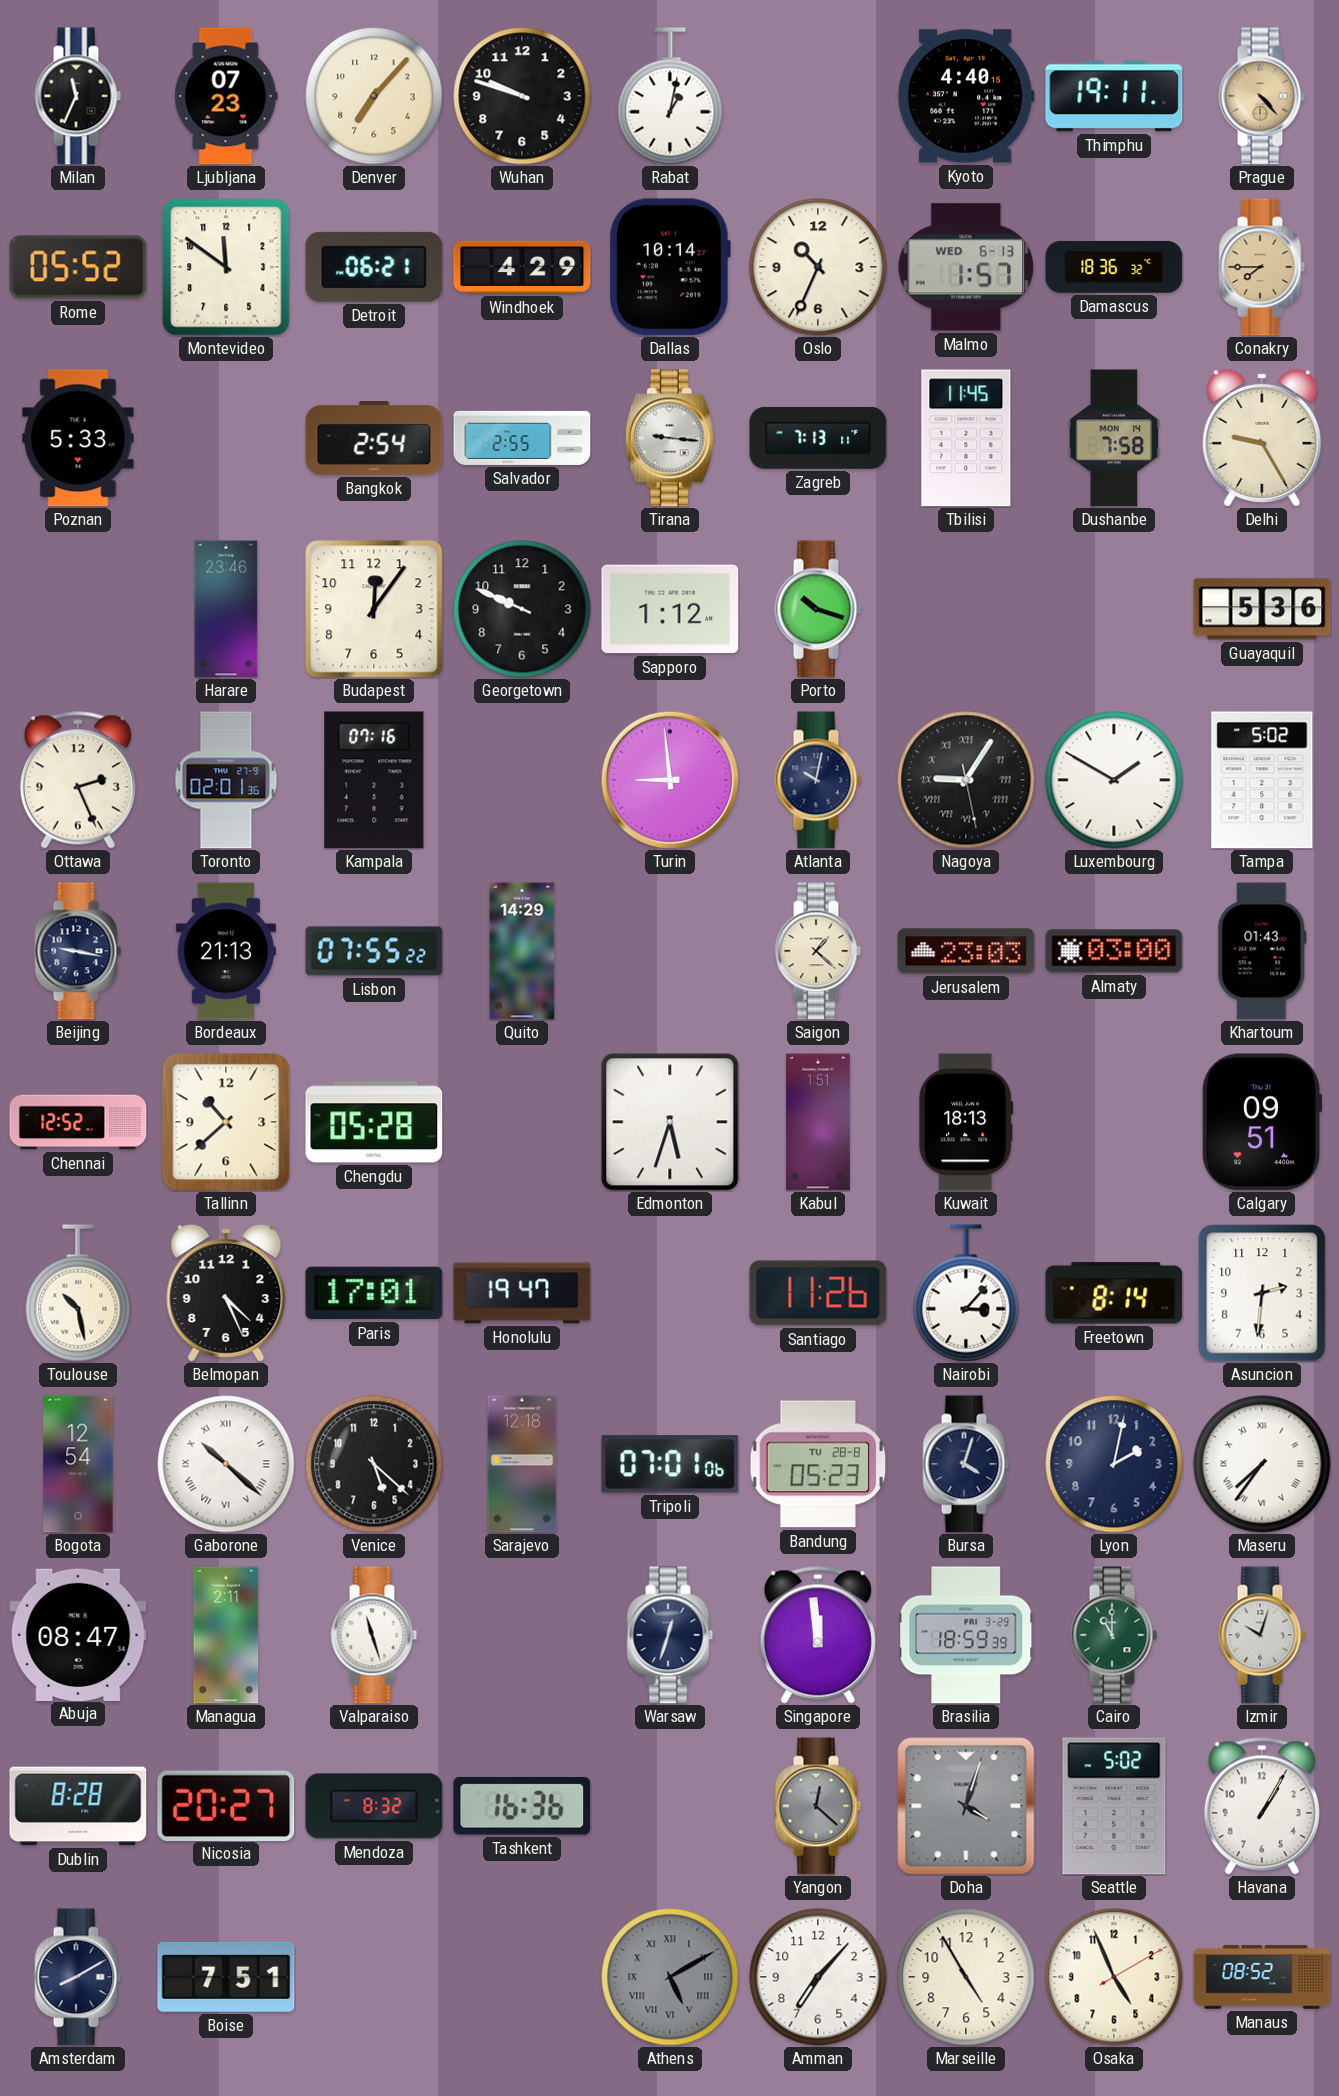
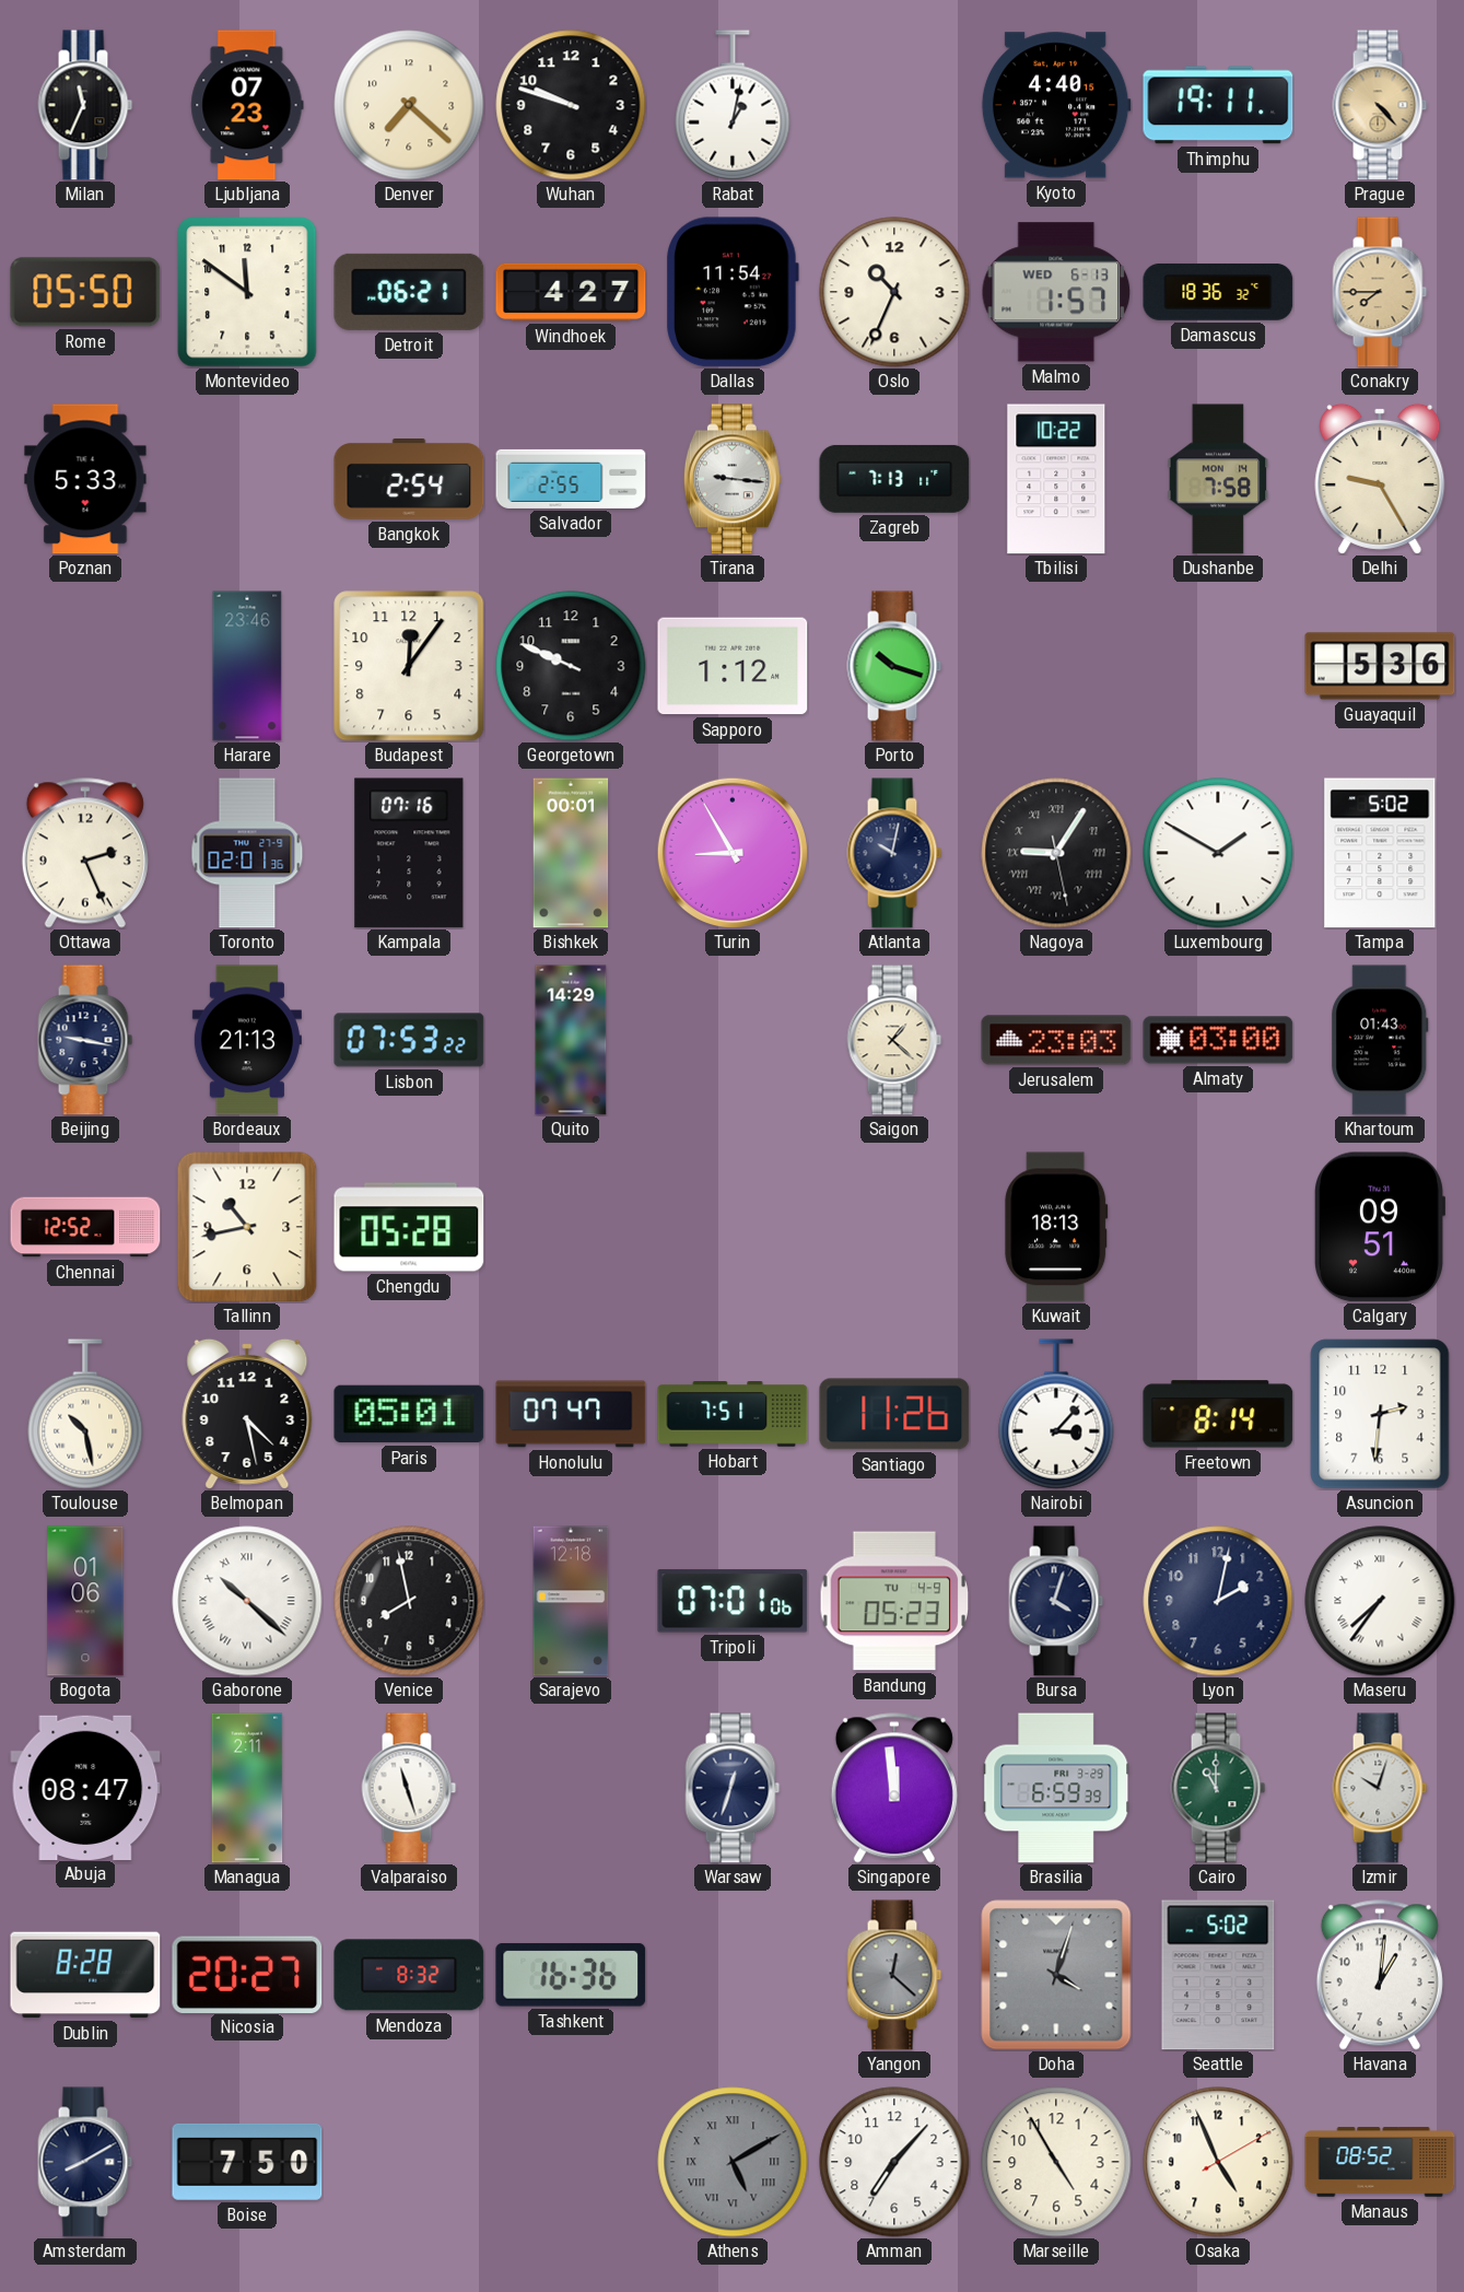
Denver: 7:07 -> 7:22
Rome: 05:52 -> 05:50
Windhoek: 4:29 -> 4:27
Dallas: 10:14 -> 11:54
Tbilisi: 11:45 -> 10:22
Bishkek: none -> 00:01
Turin: 8:59 -> 8:55
Lisbon: 07:55 -> 07:53
Tallinn: 10:38 -> 10:43
Edmonton: 5:33 -> none
Kabul: 1:51 -> none
Belmopan: 4:26 -> 4:28
Paris: 17:01 -> 05:01
Honolulu: 19:47 -> 07:47
Hobart: none -> 7:51
Bogota: 12:54 -> 01:06
Venice: 5:22 -> 7:58
Bandung date: TU 28-8 -> TU 4-9
Brasilia: 18:59 -> 6:59
Havana: 1:05 -> 1:01
Boise: 7:51 -> 7:50
